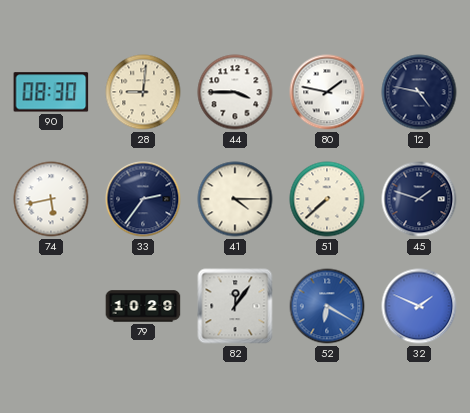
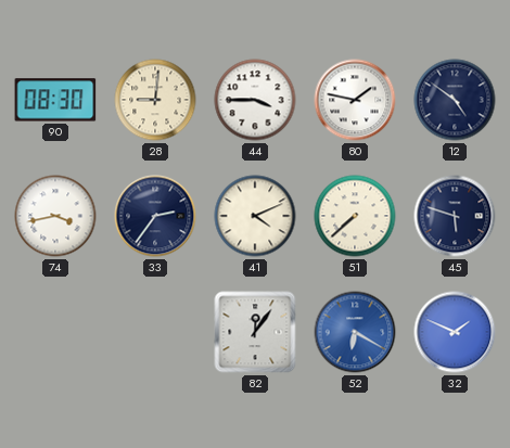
12: 4:47 -> 4:51
74: 5:43 -> 3:43
41: 4:15 -> 4:11
45: 1:48 -> 5:48
79: 10:29 -> none
